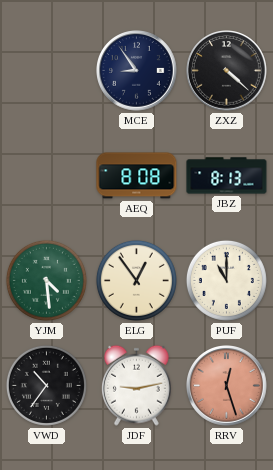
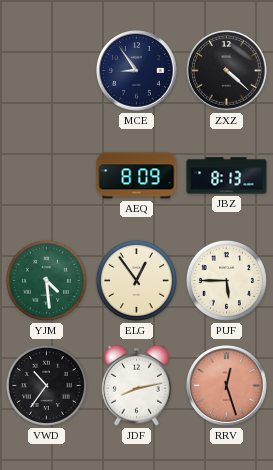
AEQ: 8:08 -> 8:09
PUF: 11:00 -> 5:45
JDF: 9:13 -> 8:13
